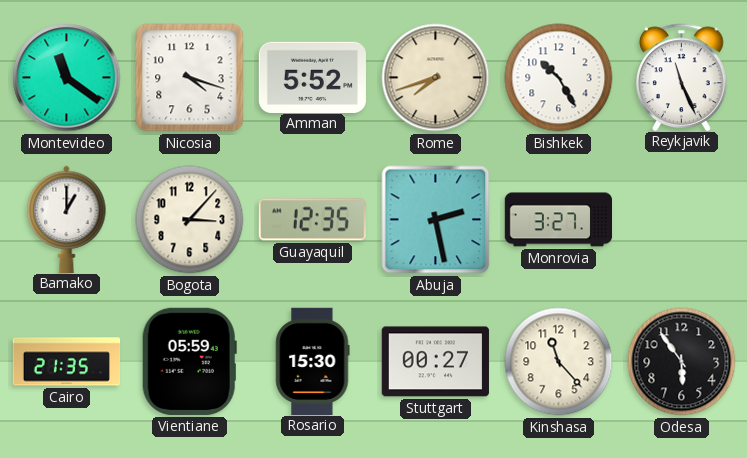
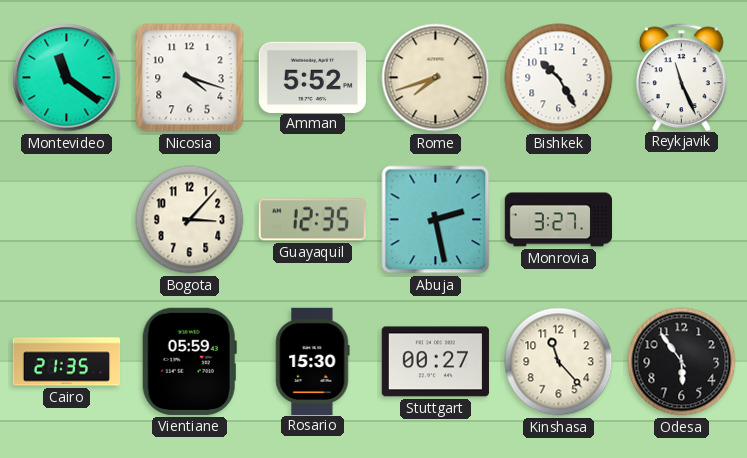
Bamako: 1:00 -> none
